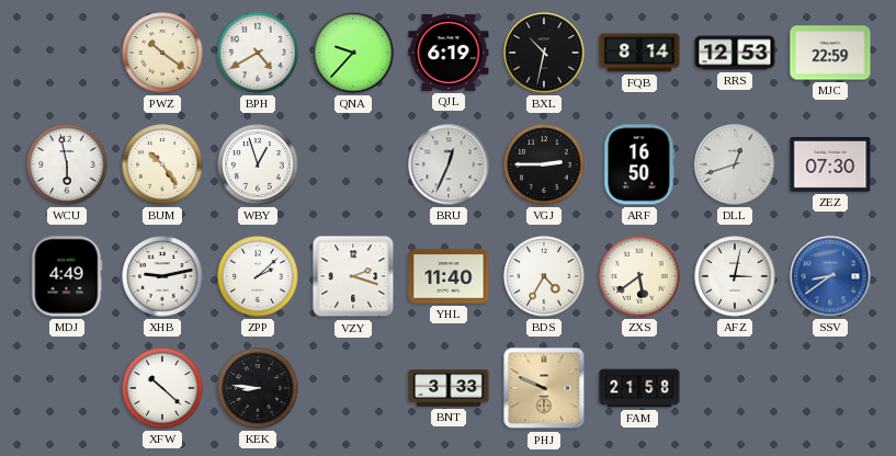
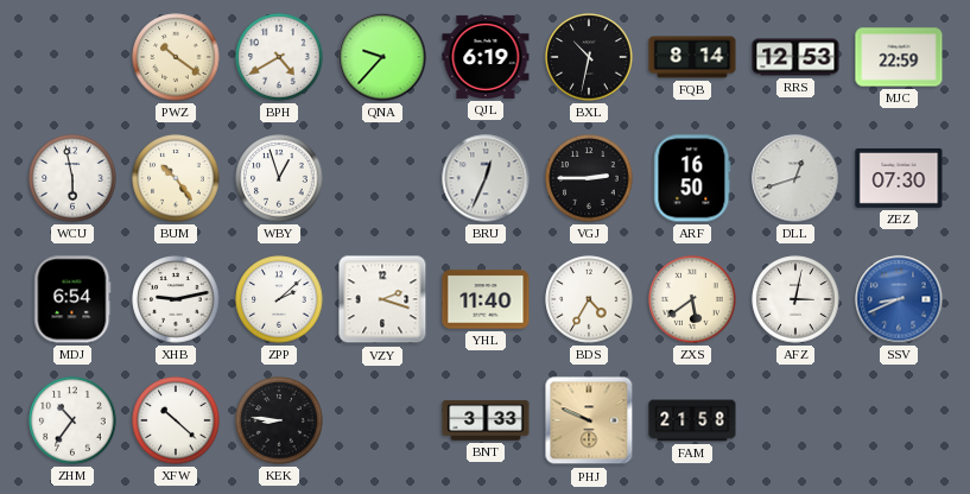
MDJ: 4:49 -> 6:54
SSV: 8:39 -> 8:41
ZHM: none -> 10:36
